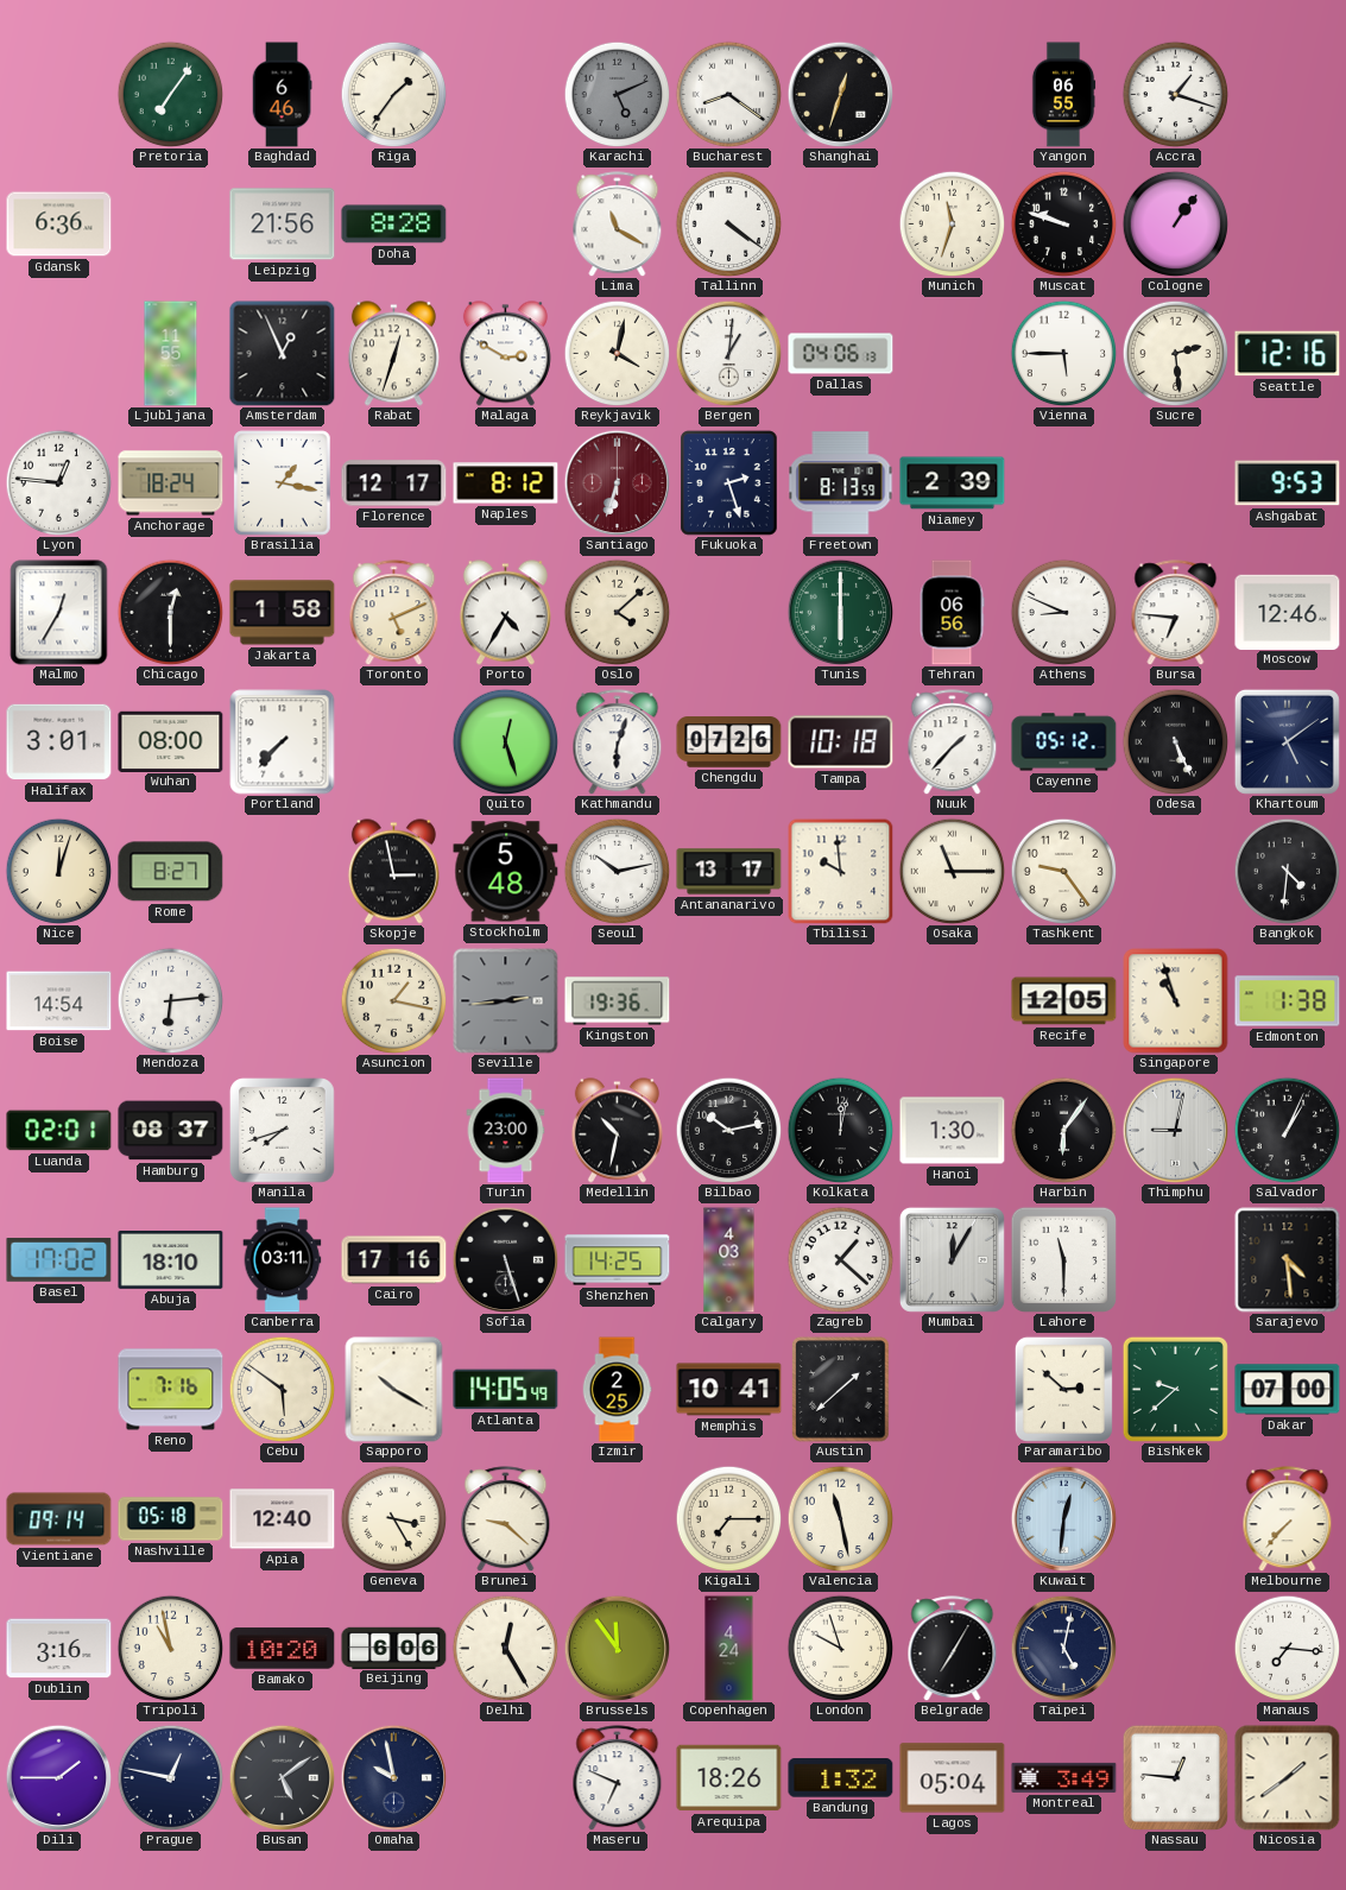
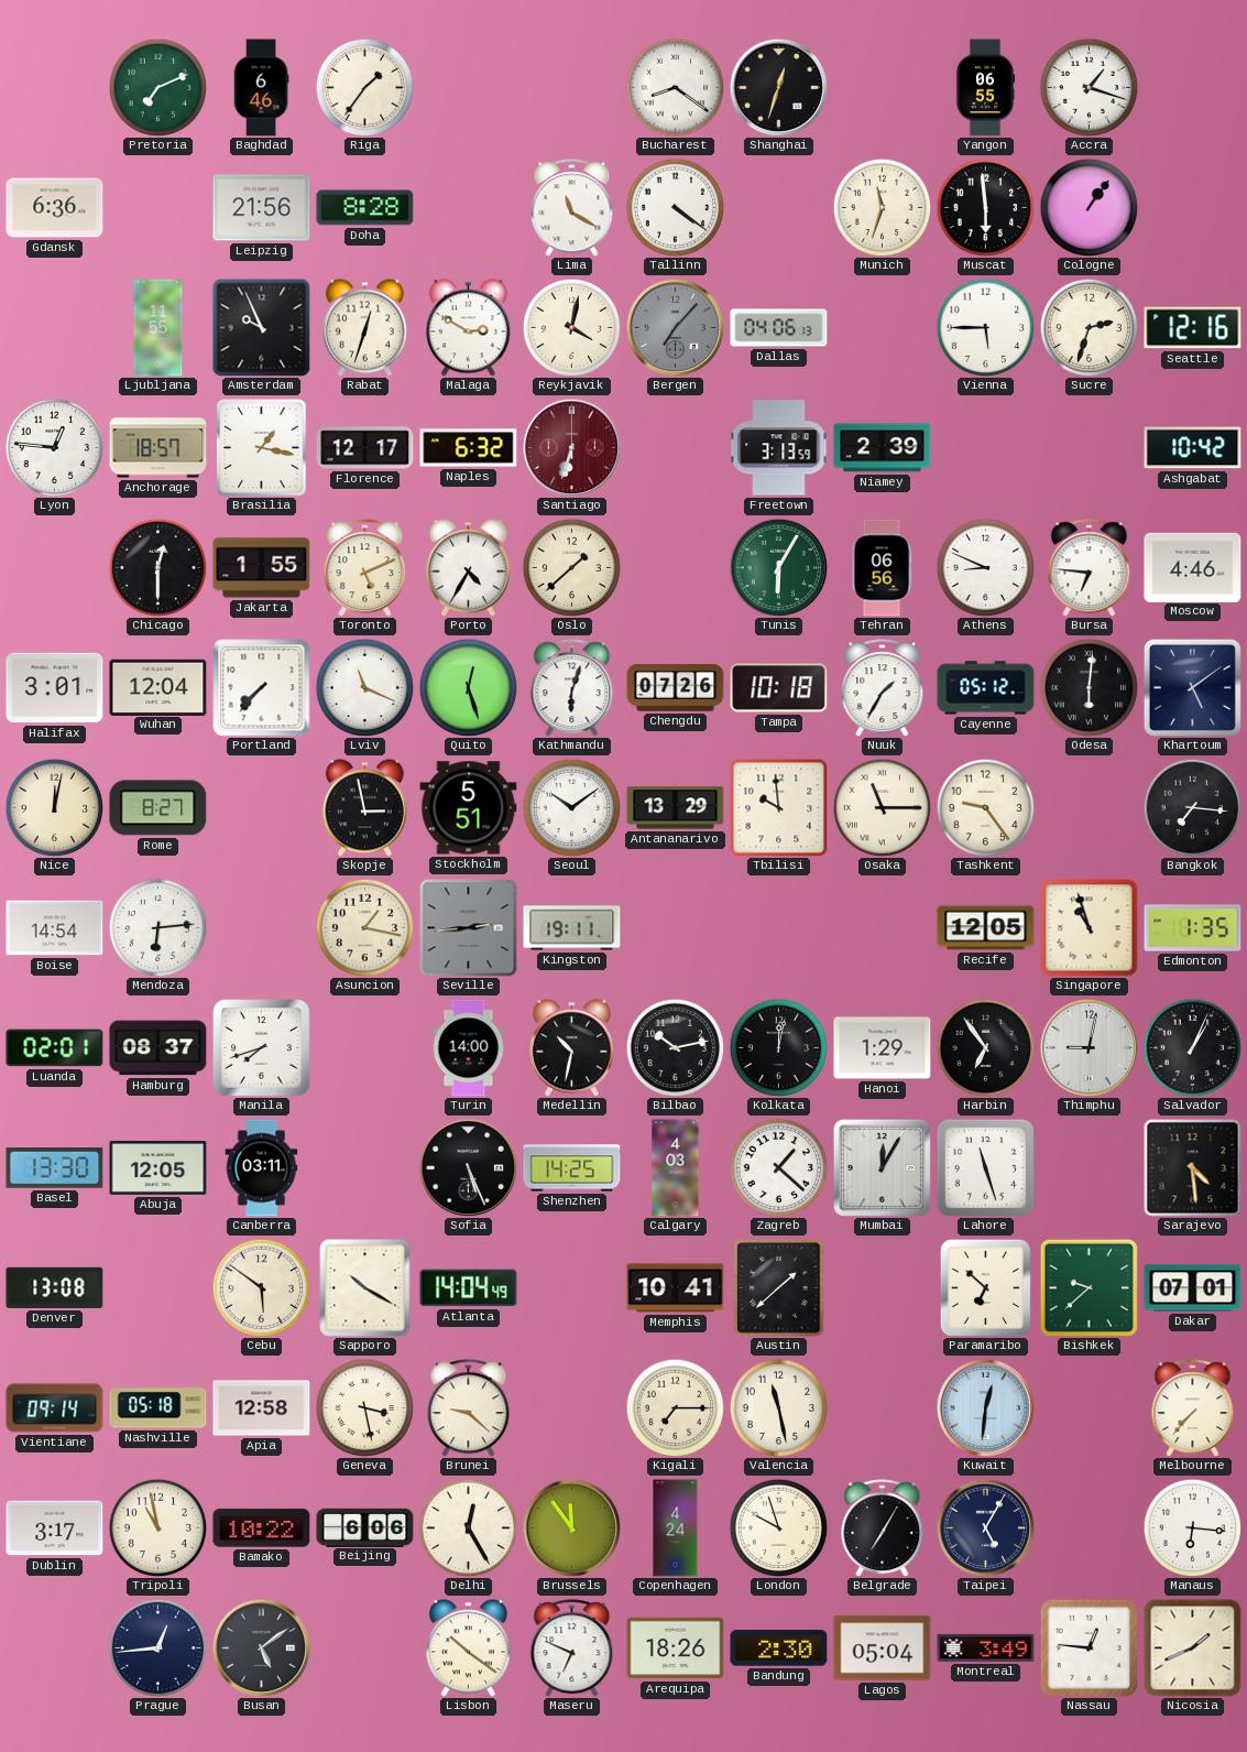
Pretoria: 7:06 -> 7:11
Karachi: 5:11 -> none
Muscat: 9:48 -> 5:59
Amsterdam: 12:56 -> 9:56
Bergen: 1:01 -> 7:07
Bergen dial: white -> grey
Sucre: 2:29 -> 2:33
Anchorage: 18:24 -> 18:57
Naples: 8:12 -> 6:32
Fukuoka: 2:27 -> none
Freetown: 8:13 -> 3:13
Ashgabat: 9:53 -> 10:42
Malmo: 12:35 -> none
Jakarta: 1:58 -> 1:55
Oslo: 4:08 -> 1:38
Tunis: 6:00 -> 6:05
Moscow: 12:46 -> 4:46
Wuhan: 08:00 -> 12:04
Lviv: none -> 11:19
Nuuk: 1:37 -> 1:35
Odesa: 5:26 -> 6:01
Nice: 12:03 -> 12:02
Stockholm: 5:48 -> 5:51
Seoul: 10:13 -> 10:09
Antananarivo: 13:17 -> 13:29
Bangkok: 4:31 -> 7:16
Kingston: 19:36 -> 19:11
Edmonton: 1:38 -> 1:35
Turin: 23:00 -> 14:00
Hanoi: 1:30 -> 1:29
Harbin: 6:06 -> 6:54
Basel: 17:02 -> 13:30
Abuja: 18:10 -> 12:05
Cairo: 17:16 -> none
Sofia: 5:27 -> 5:26
Lahore: 11:30 -> 11:27
Denver: none -> 13:08
Reno: 7:16 -> none
Atlanta: 14:05 -> 14:04
Izmir: 2:25 -> none
Paramaribo: 2:52 -> 6:52
Dakar: 07:00 -> 07:01
Apia: 12:40 -> 12:58
Geneva: 3:25 -> 3:28
Dublin: 3:16 -> 3:17
Bamako: 10:20 -> 10:22
Taipei: 5:02 -> 5:05
Manaus: 7:16 -> 6:16
Dili: 1:45 -> none
Prague: 12:47 -> 12:44
Omaha: 9:58 -> none
Lisbon: none -> 10:21
Bandung: 1:32 -> 2:30
Nicosia: 1:39 -> 1:41
